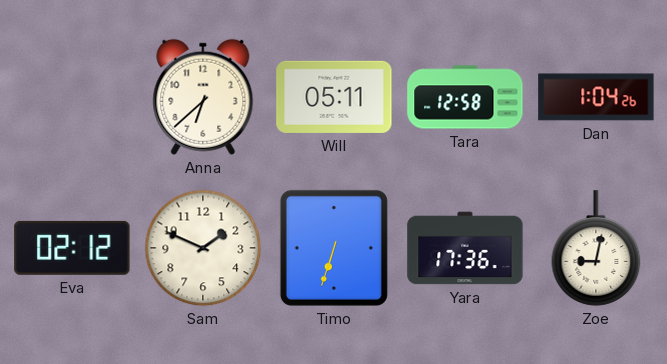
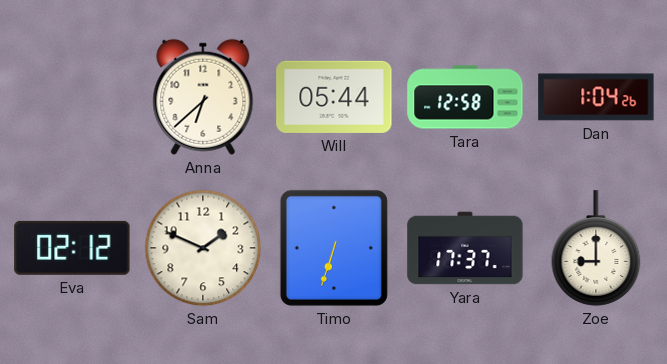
Will: 05:11 -> 05:44
Yara: 17:36 -> 17:37
Zoe: 9:02 -> 9:00
